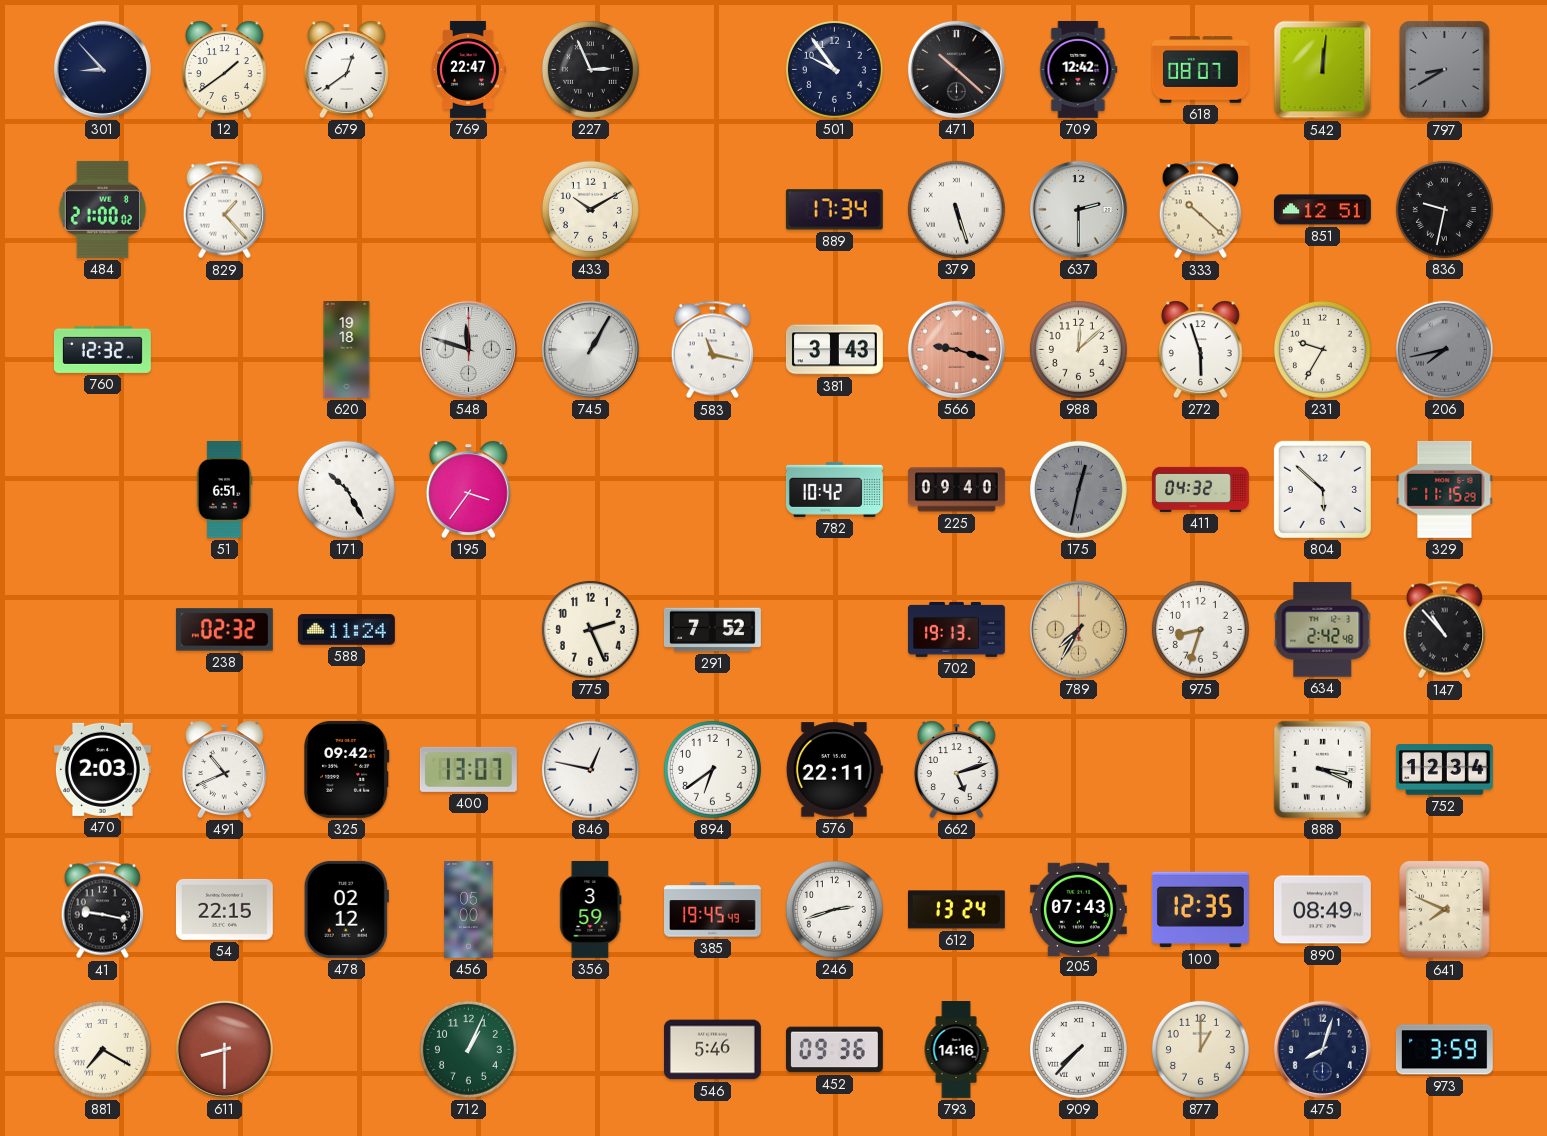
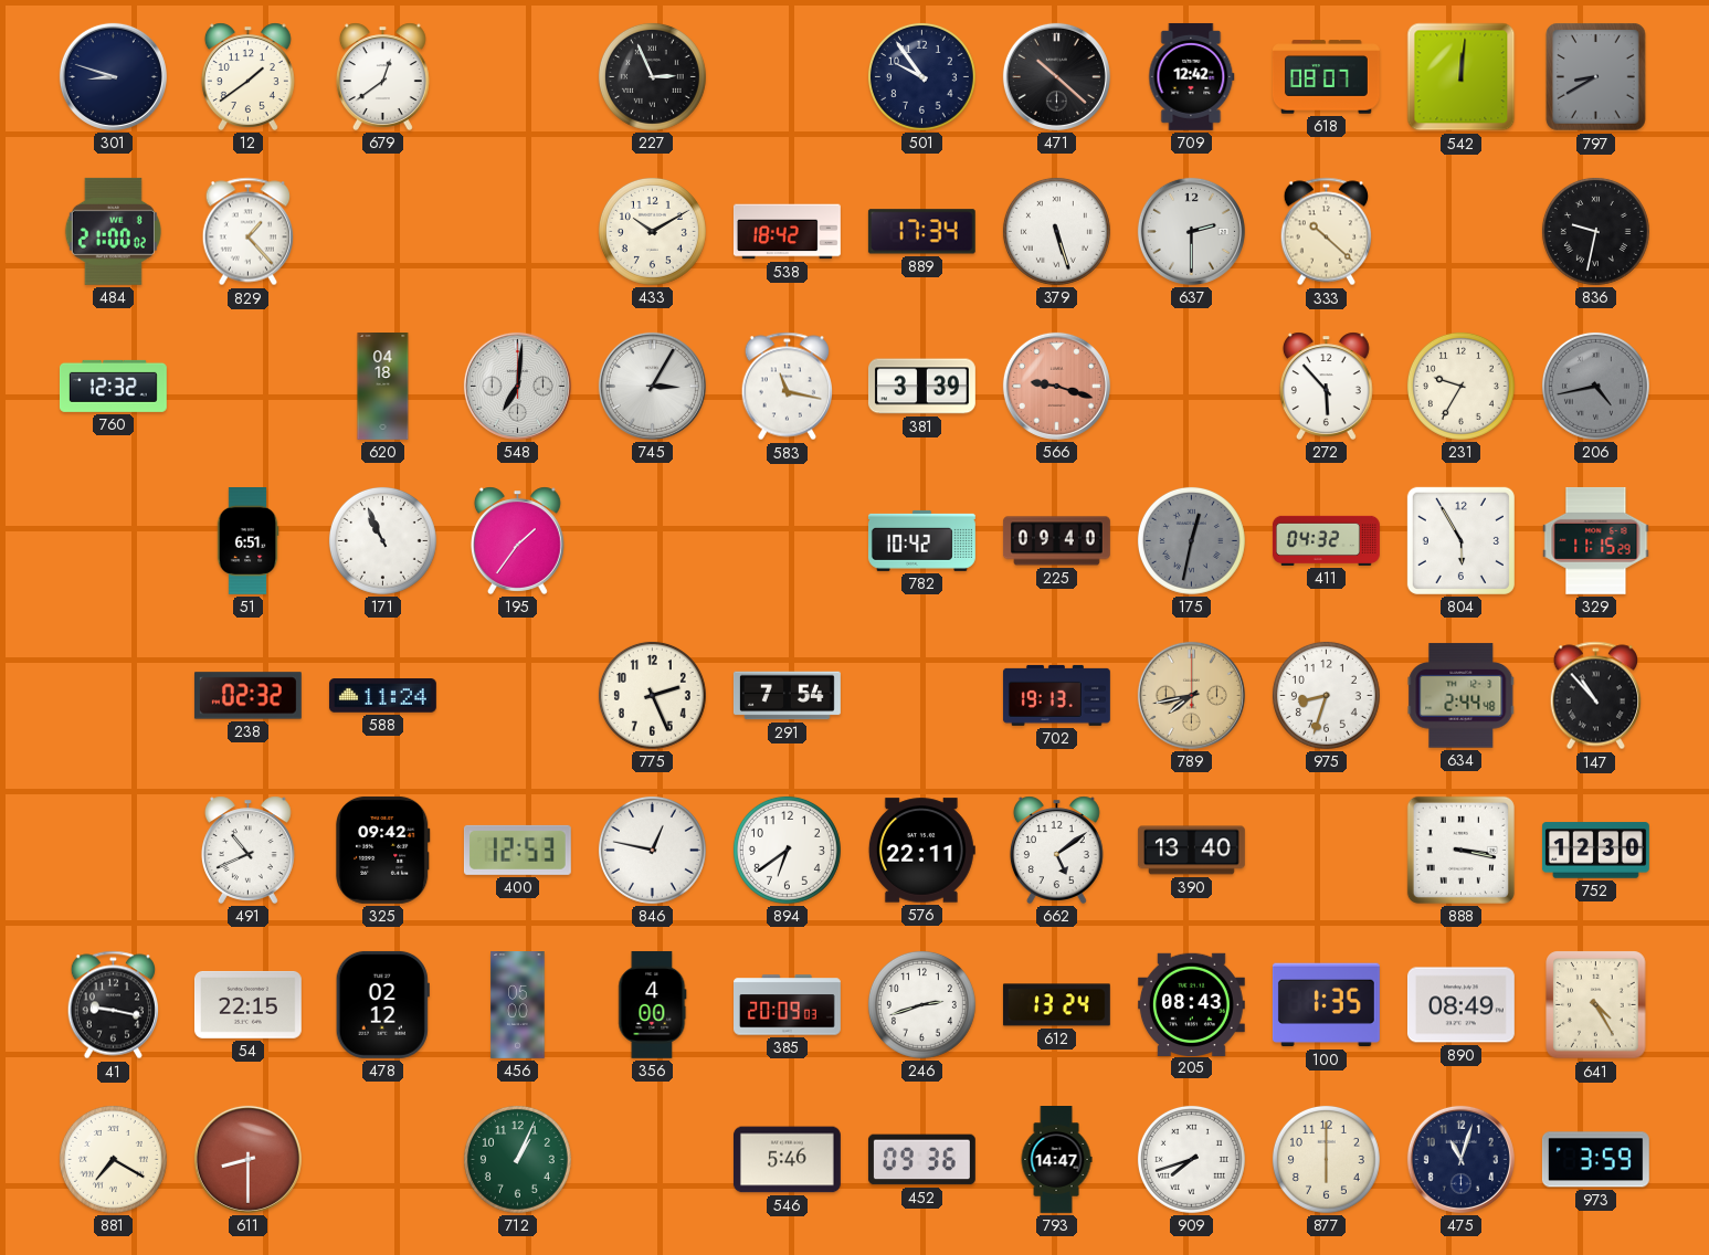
301: 8:53 -> 8:48
769: 22:47 -> none
538: none -> 18:42
851: 12:51 -> none
620: 19:18 -> 04:18
548: 11:48 -> 7:01
745: 1:05 -> 3:05
381: 3:43 -> 3:39
988: 12:08 -> none
272: 5:57 -> 5:53
206: 7:43 -> 4:43
171: 10:25 -> 10:56
195: 3:36 -> 1:36
804: 5:52 -> 5:55
291: 7:52 -> 7:54
789: 7:35 -> 7:43
634: 2:42 -> 2:44
470: 2:03 -> none
400: 13:07 -> 12:53
662: 5:12 -> 5:09
390: none -> 13:40
888: 3:19 -> 3:17
752: 12:34 -> 12:30
356: 3:59 -> 4:00
385: 19:45 -> 20:09
205: 07:43 -> 08:43
100: 12:35 -> 1:35
641: 7:49 -> 4:25
793: 14:16 -> 14:47
909: 7:37 -> 7:42
877: 1:00 -> 6:00
475: 8:03 -> 11:03
